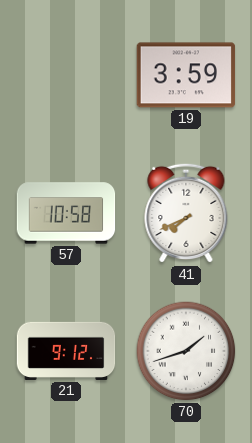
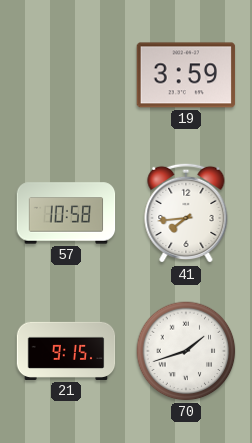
41: 7:41 -> 7:44
21: 9:12 -> 9:15
